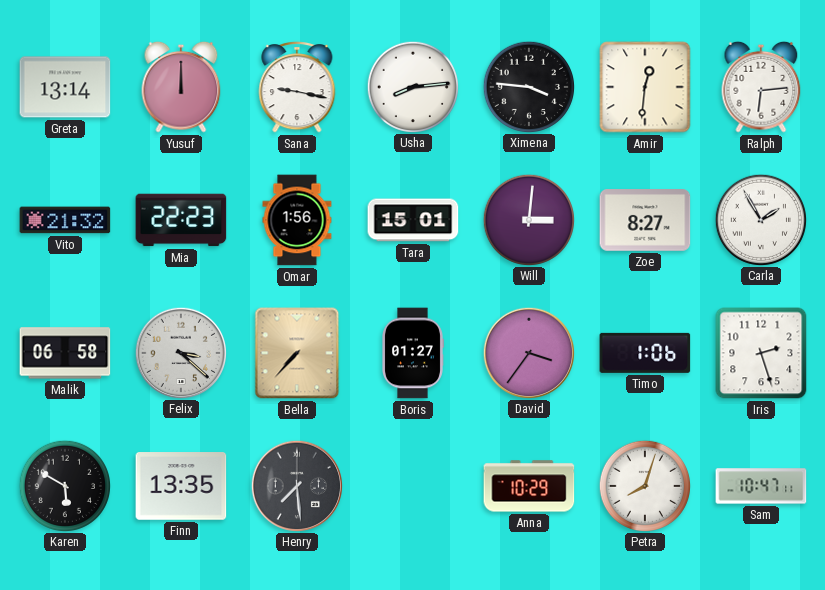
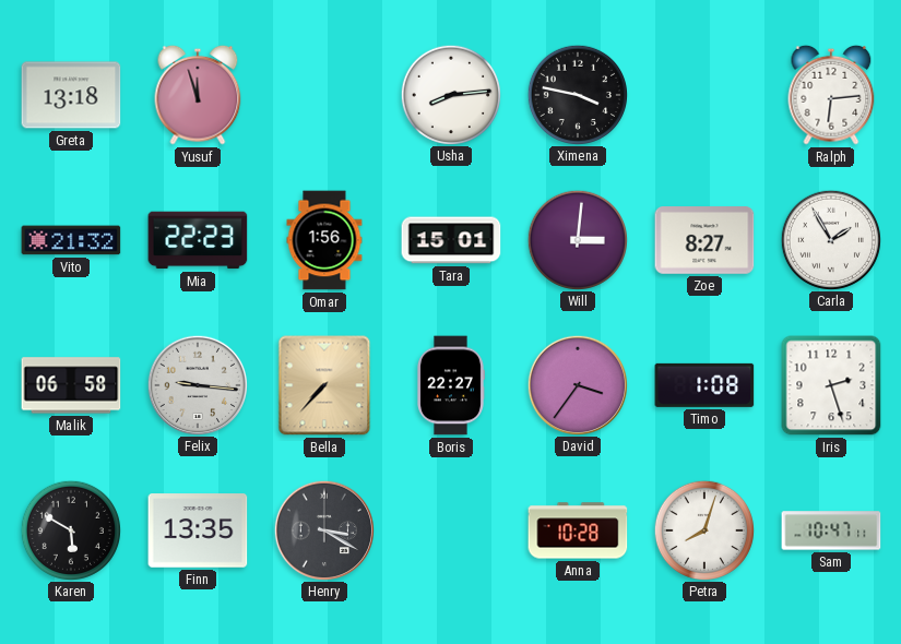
Greta: 13:14 -> 13:18
Yusuf: 12:00 -> 11:57
Sana: 9:17 -> none
Ximena: 3:46 -> 3:47
Amir: 12:31 -> none
Felix: 3:22 -> 9:16
Boris: 01:27 -> 22:27
Timo: 1:06 -> 1:08
Henry: 7:29 -> 3:20
Anna: 10:29 -> 10:28
